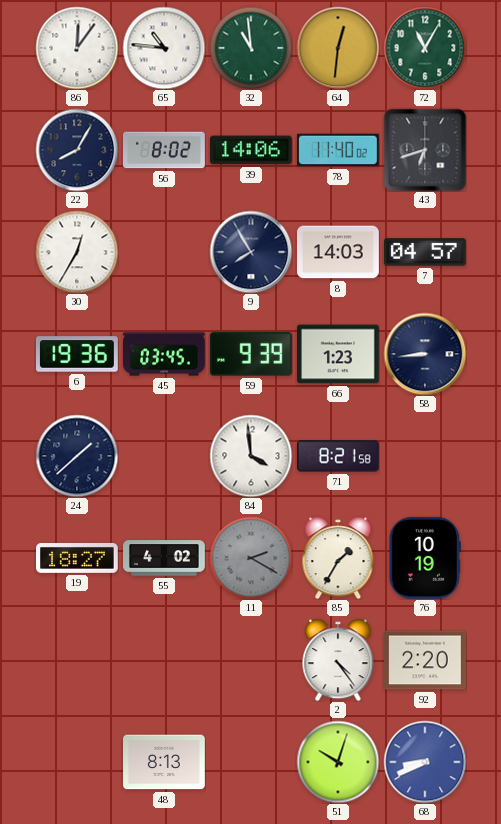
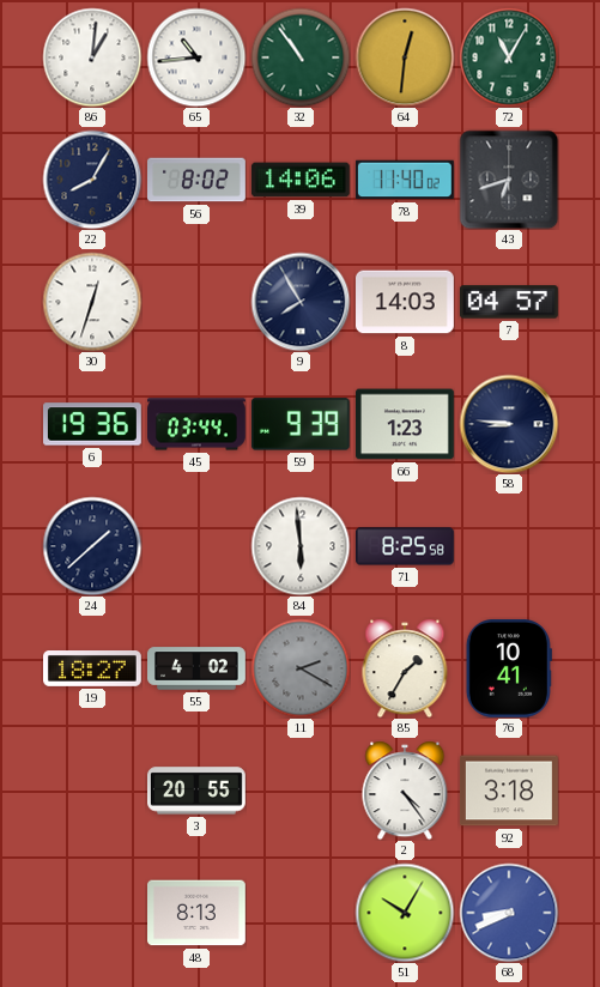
86: 12:06 -> 1:01
65: 10:46 -> 10:44
32: 10:59 -> 10:54
30: 12:35 -> 12:33
45: 03:45 -> 03:44
58: 8:44 -> 8:46
84: 3:59 -> 5:59
71: 8:21 -> 8:25
76: 10:19 -> 10:41
3: none -> 20:55
92: 2:20 -> 3:18
51: 10:03 -> 10:05
